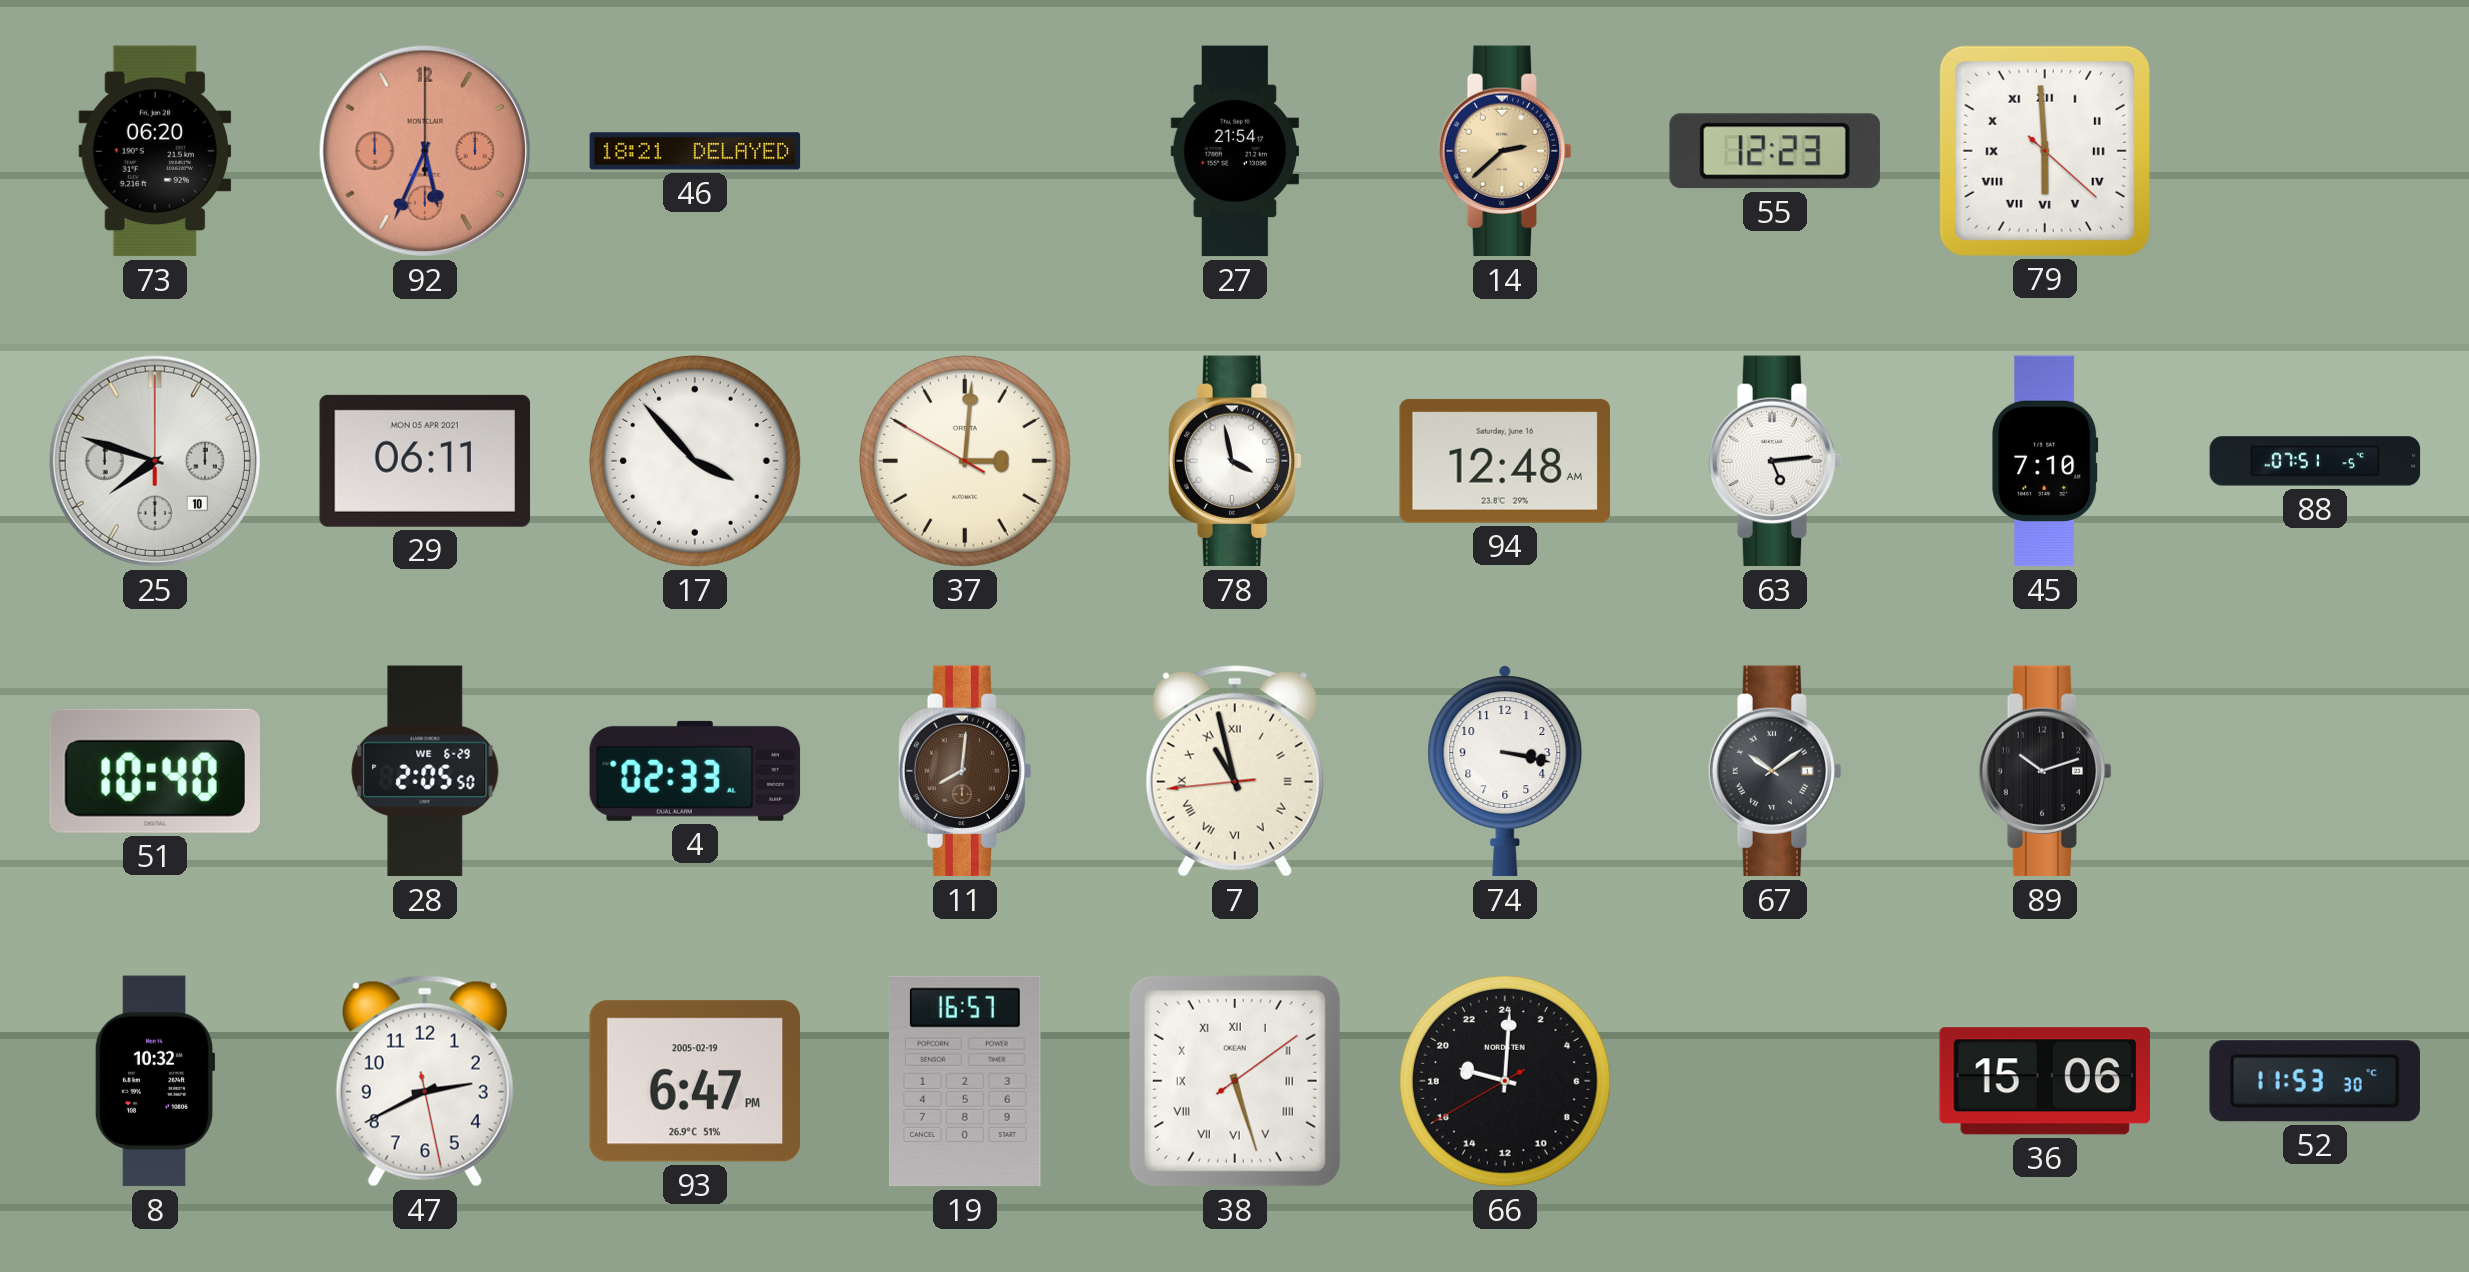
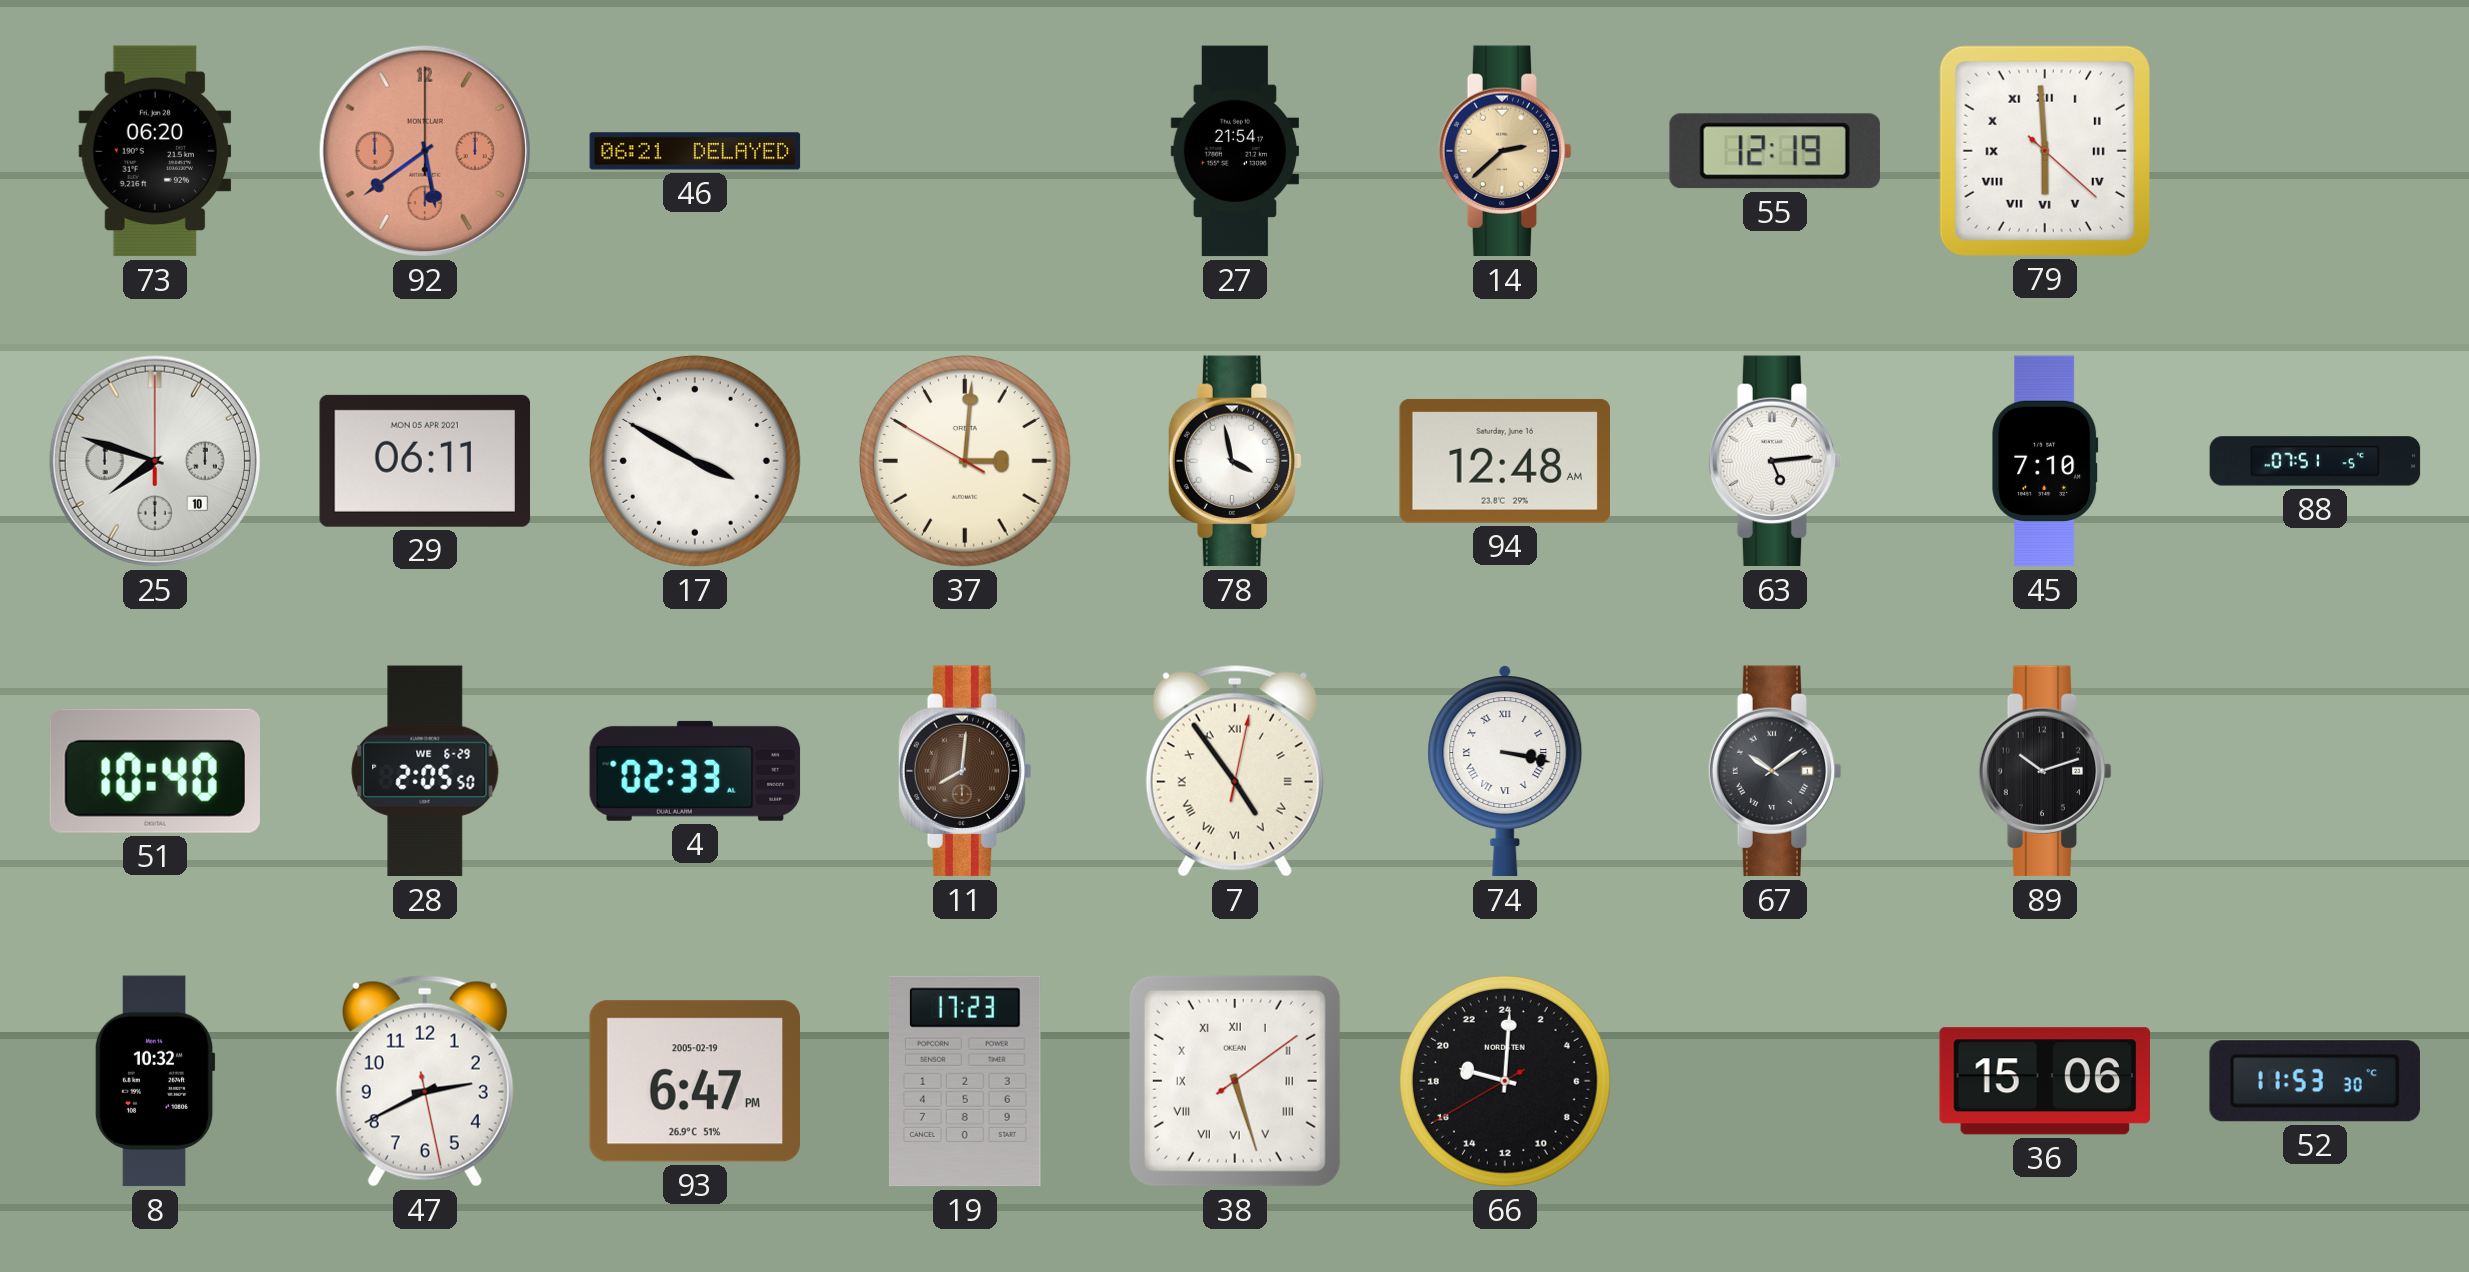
92: 5:34 -> 5:39
46: 18:21 -> 06:21
55: 12:23 -> 12:19
17: 3:53 -> 3:50
7: 10:57 -> 4:54
74 numerals: Arabic -> Roman
19: 16:57 -> 17:23
